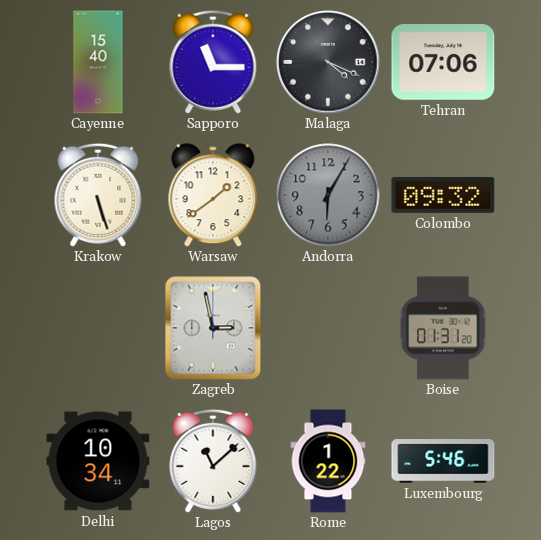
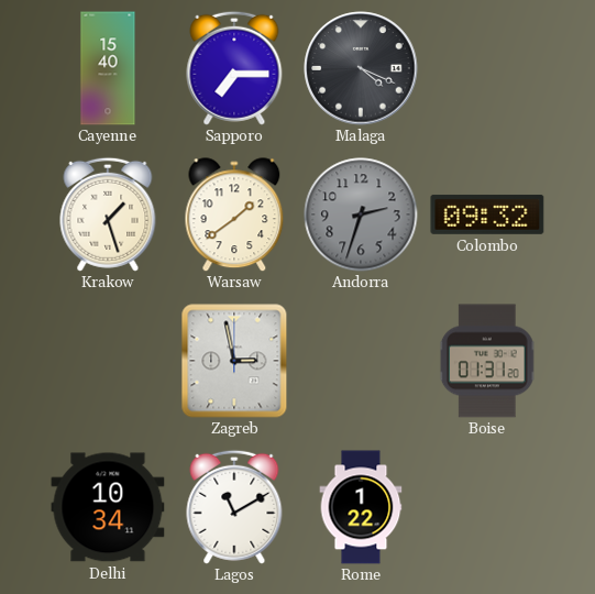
Sapporo: 11:15 -> 7:15
Tehran: 07:06 -> none
Krakow: 5:27 -> 1:27
Andorra: 6:05 -> 2:33
Lagos: 11:08 -> 11:10
Luxembourg: 5:46 -> none
